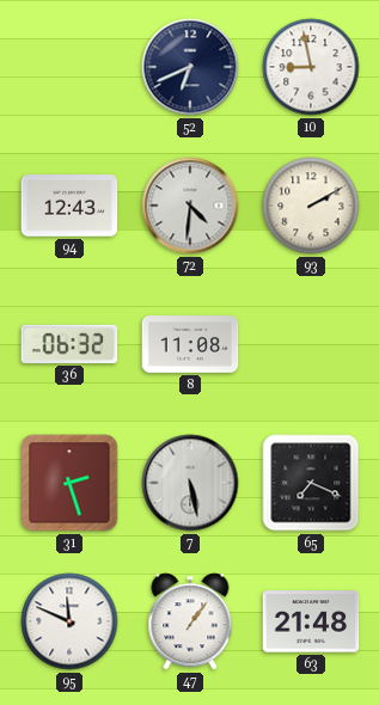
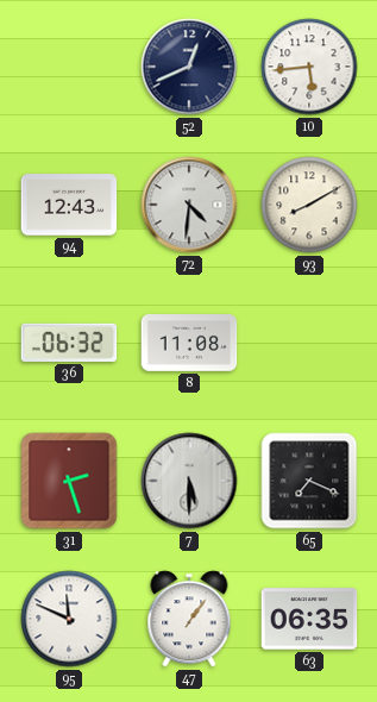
52: 6:41 -> 12:41
10: 8:58 -> 5:44
93: 2:10 -> 8:10
7: 5:28 -> 5:30
63: 21:48 -> 06:35
